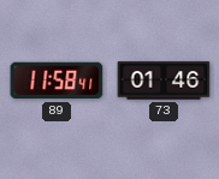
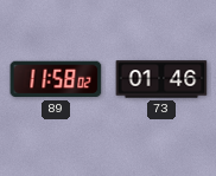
89: 11:58:41 -> 11:58:02
